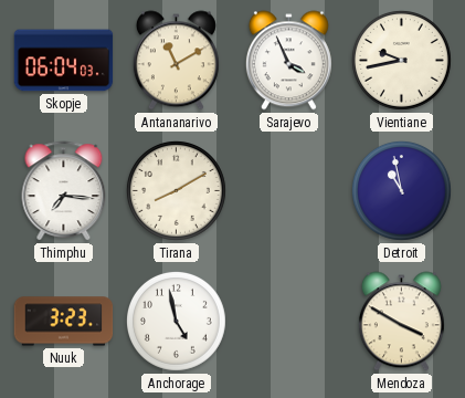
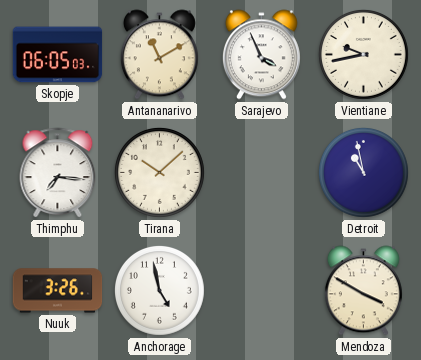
Skopje: 06:04 -> 06:05
Tirana: 8:10 -> 10:08
Nuuk: 3:23 -> 3:26
